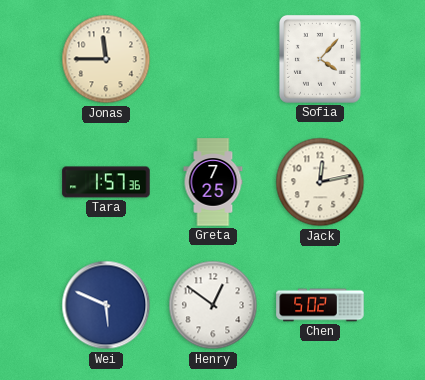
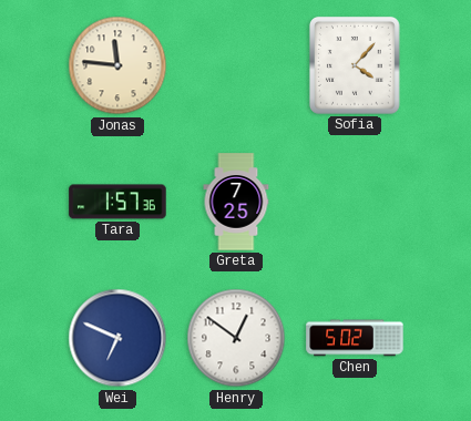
Jonas: 11:45 -> 11:46
Jack: 12:13 -> none
Wei: 5:49 -> 6:49
